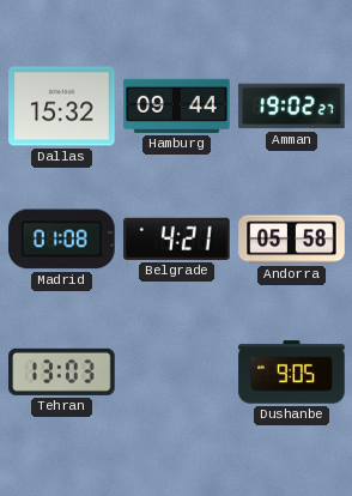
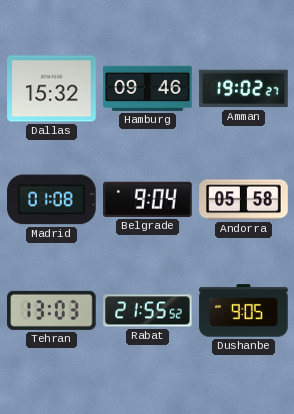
Hamburg: 09:44 -> 09:46
Belgrade: 4:21 -> 9:04
Rabat: none -> 21:55
